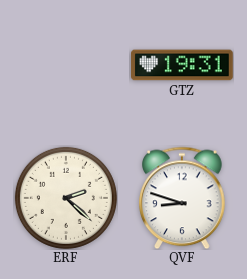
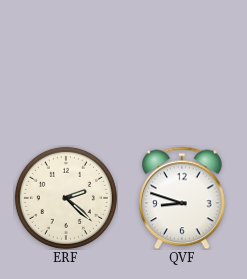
GTZ: 19:31 -> none
